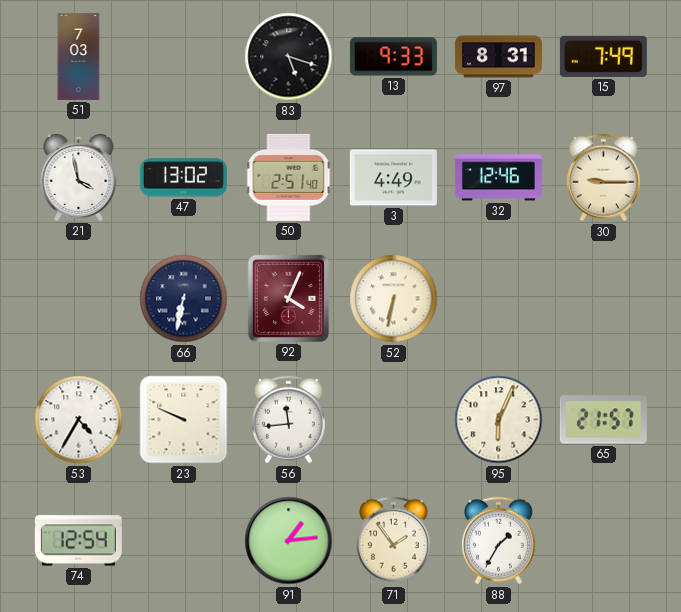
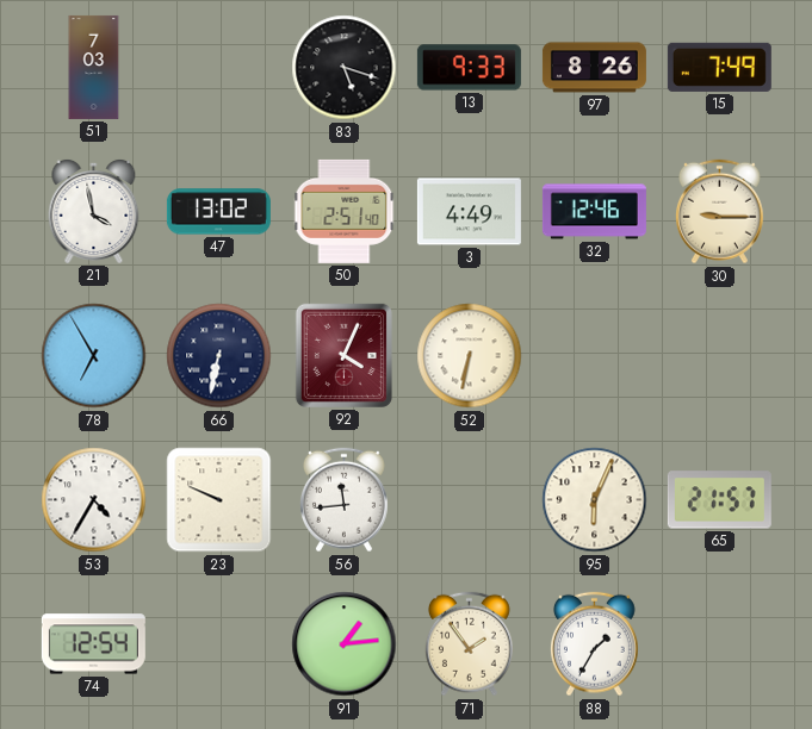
97: 8:31 -> 8:26
78: none -> 6:55
